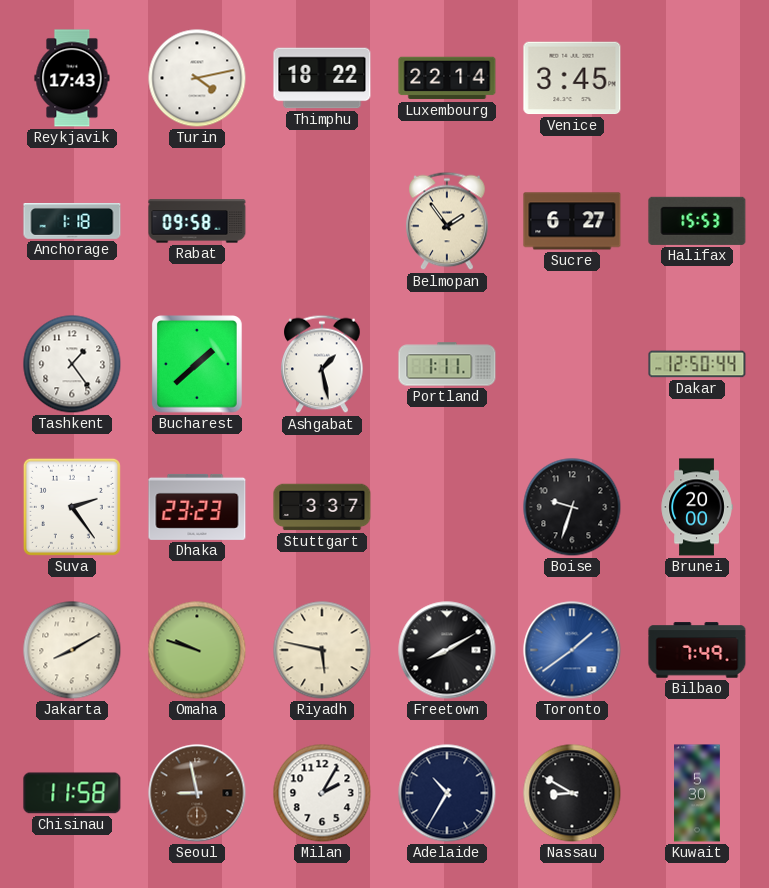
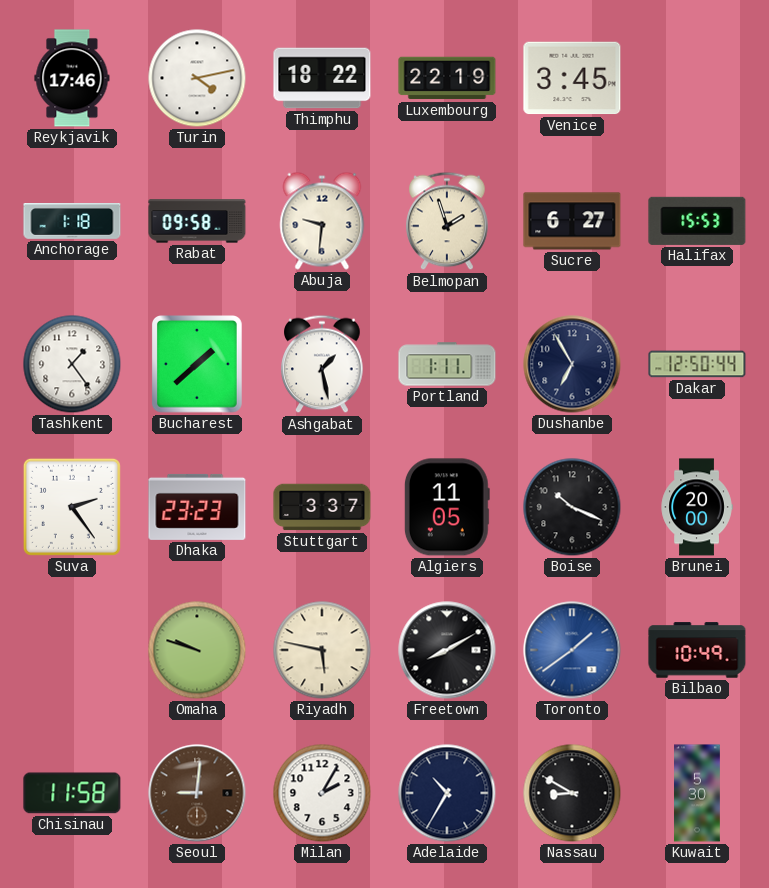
Reykjavik: 17:43 -> 17:46
Luxembourg: 22:14 -> 22:19
Abuja: none -> 9:31
Belmopan: 1:54 -> 1:57
Dushanbe: none -> 6:55
Algiers: none -> 11:05
Boise: 9:33 -> 10:19
Jakarta: 8:10 -> none
Bilbao: 7:49 -> 10:49
Seoul: 8:58 -> 9:01
